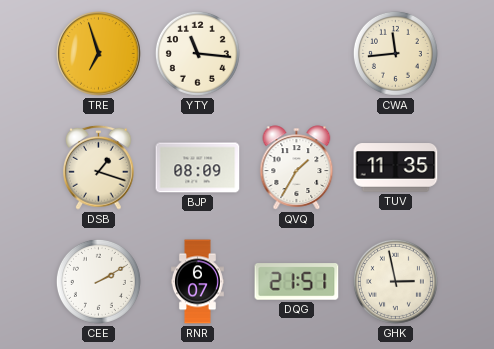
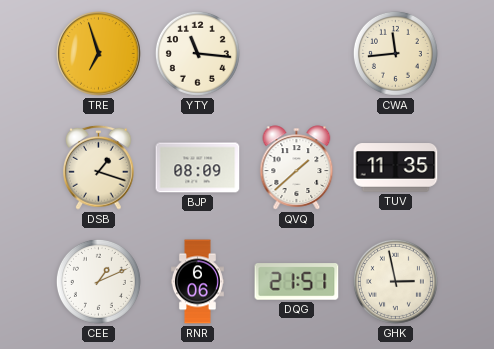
QVQ: 1:35 -> 1:38
CEE: 2:10 -> 1:11
RNR: 6:07 -> 6:06
